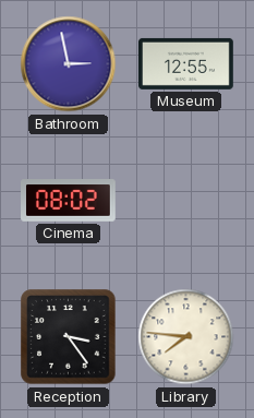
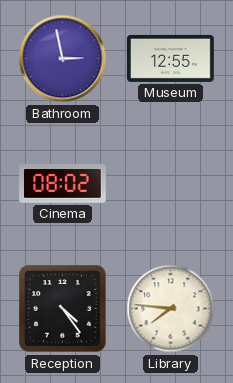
Reception: 3:24 -> 4:24
